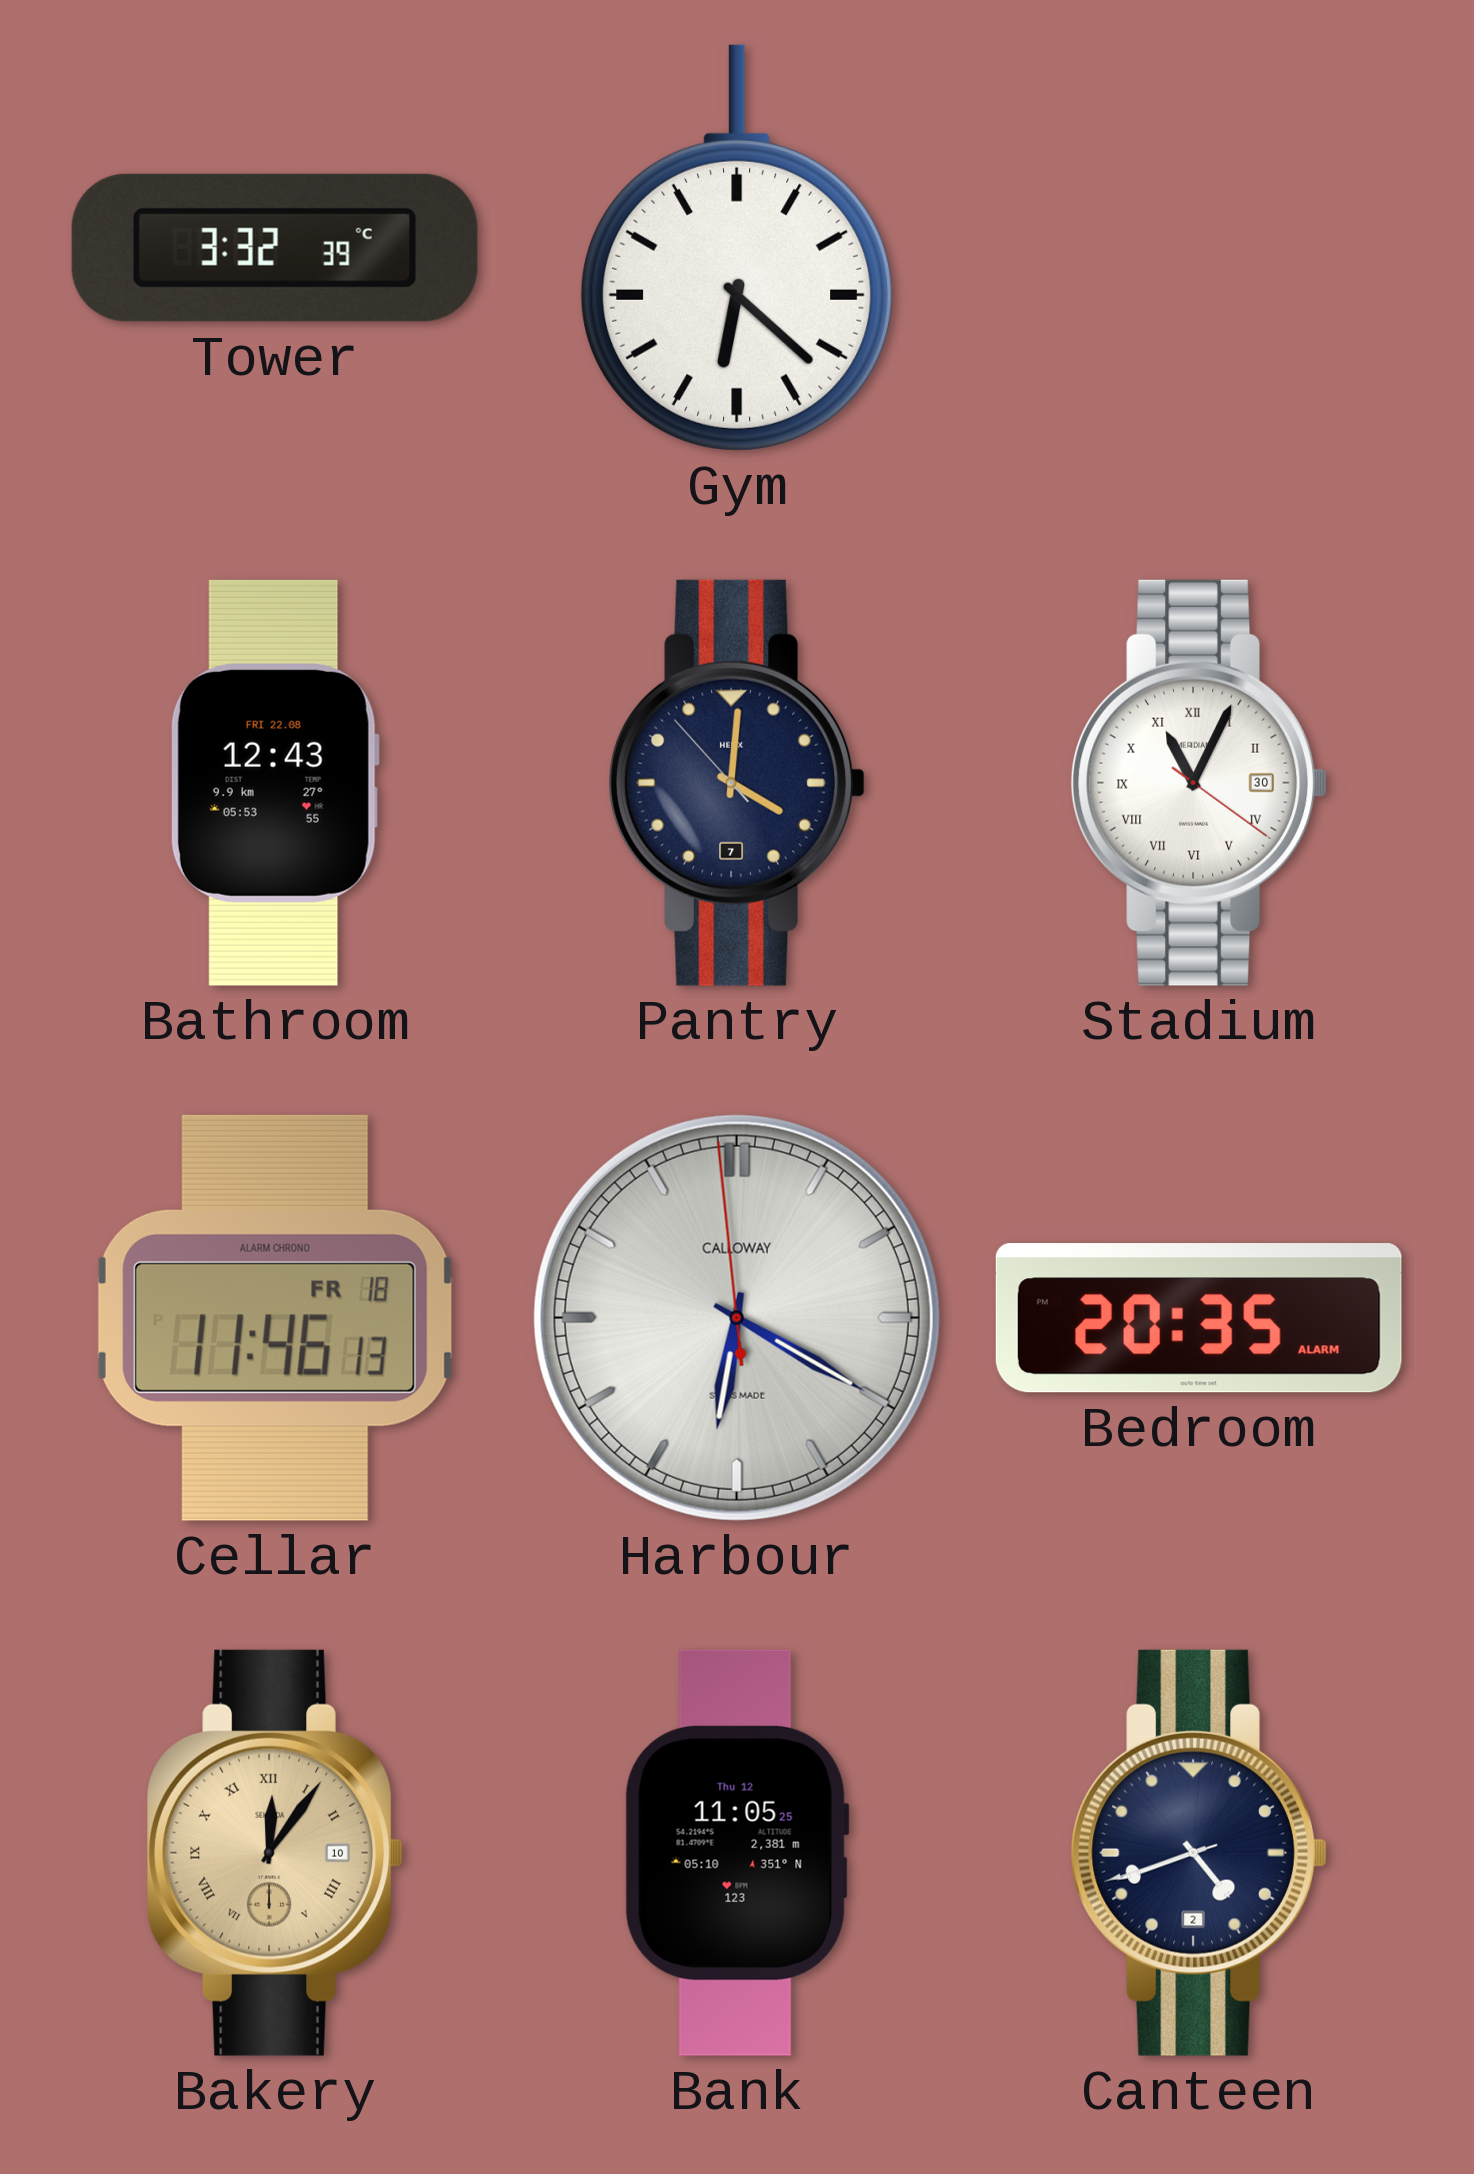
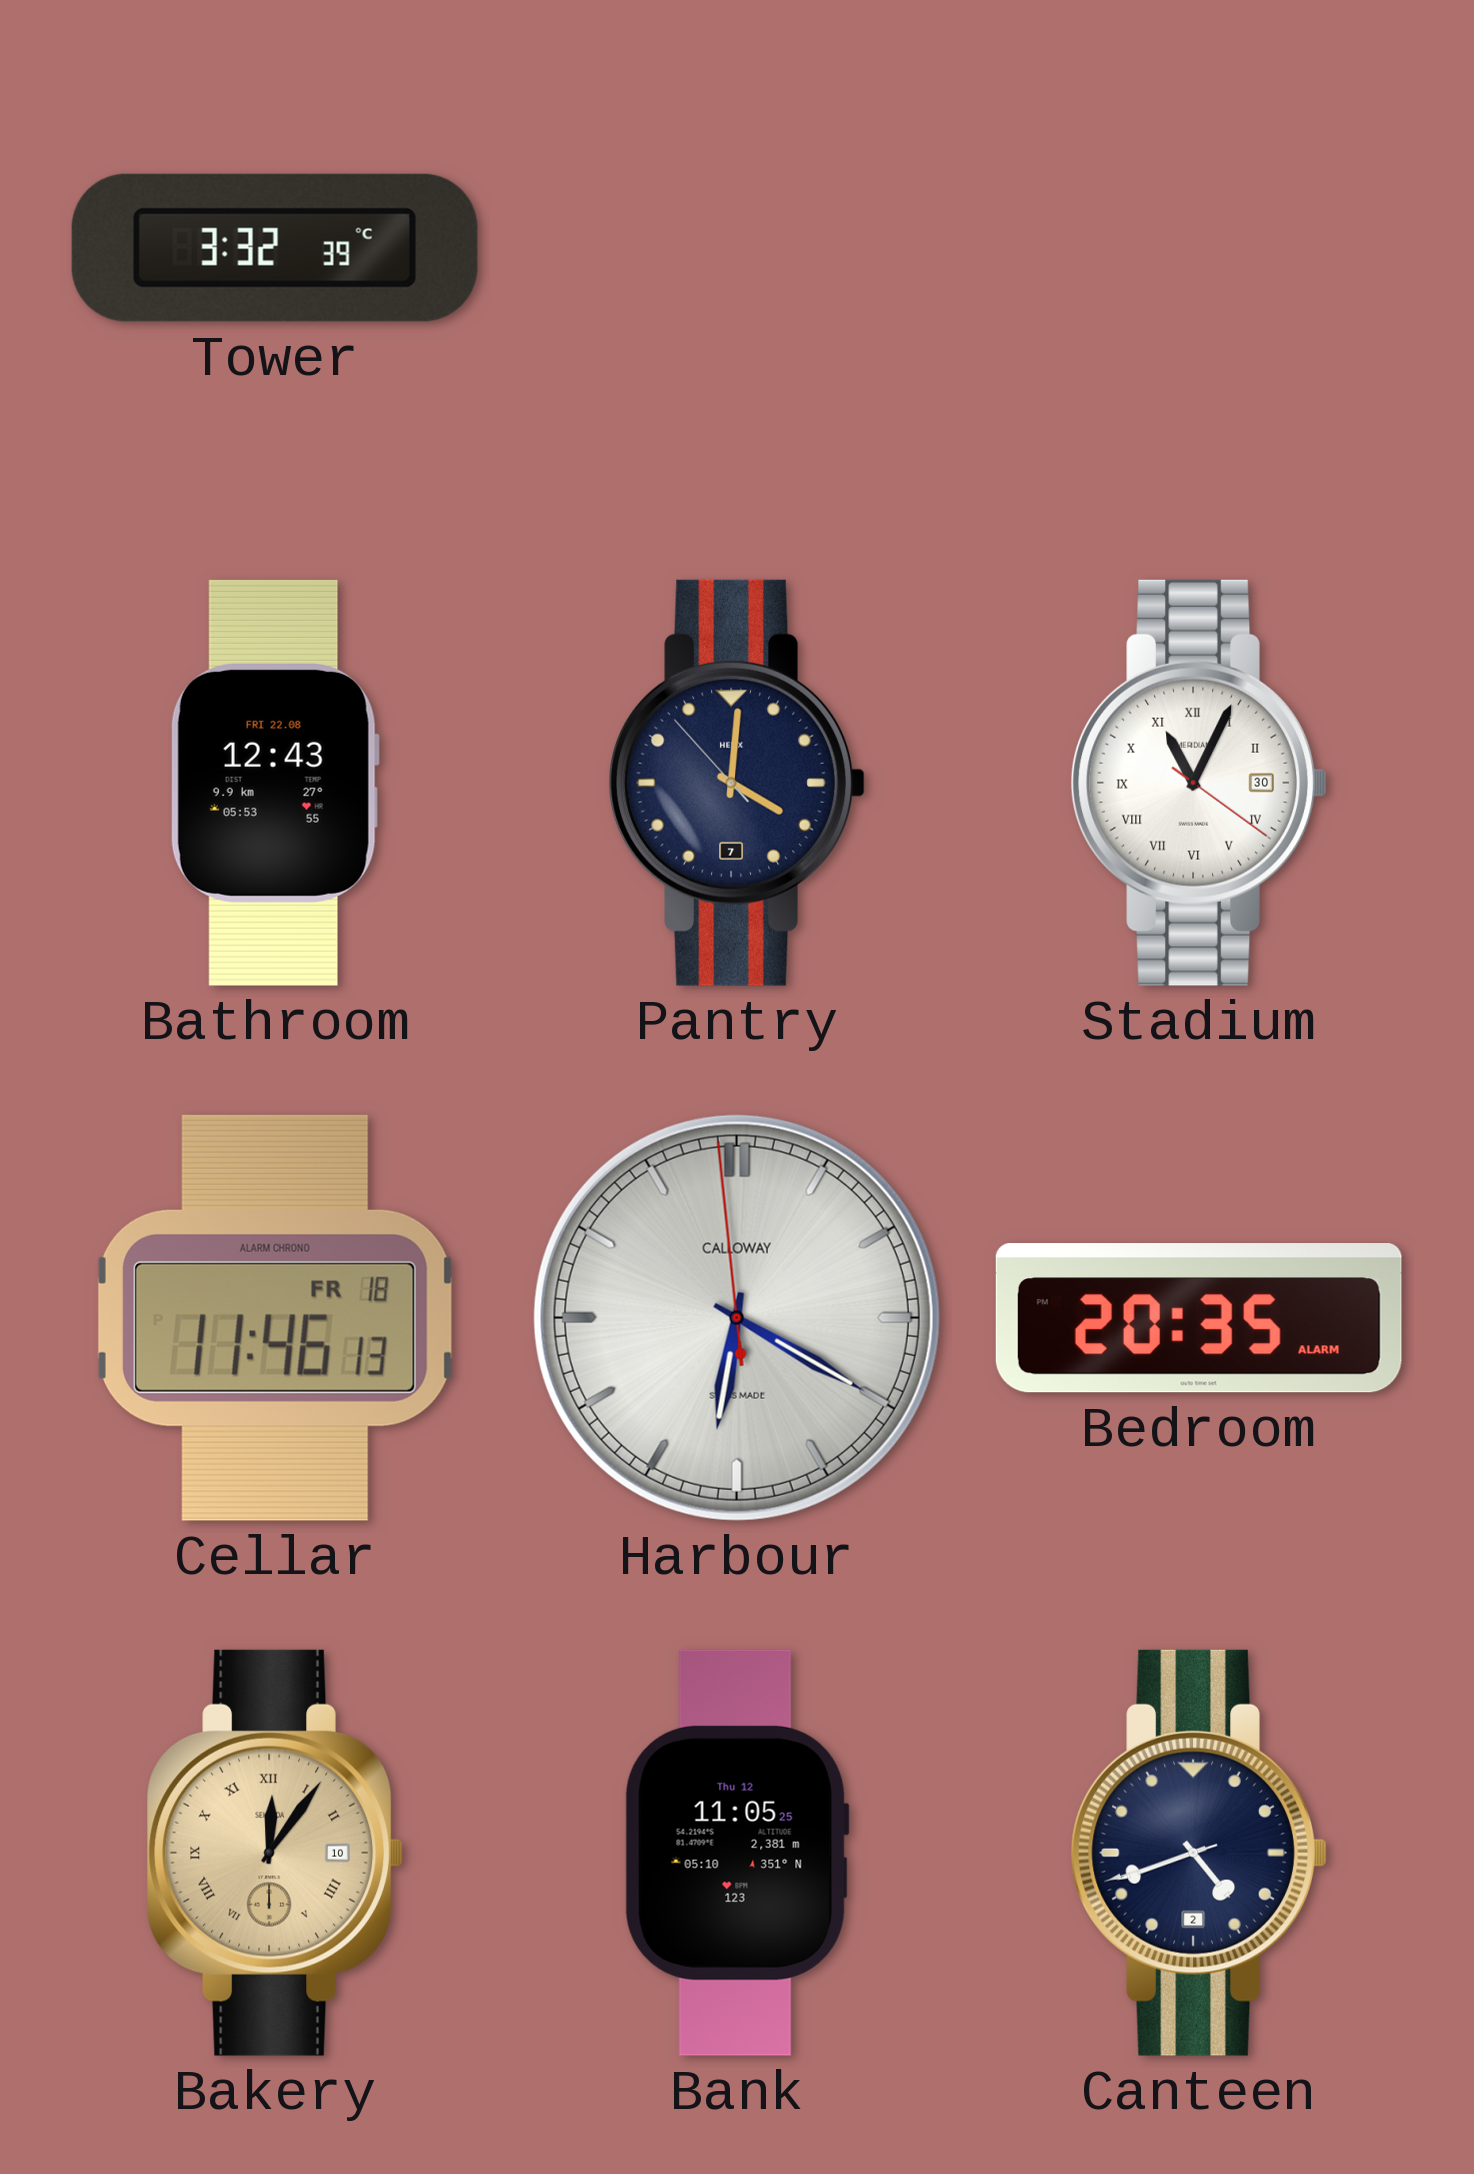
Gym: 6:22 -> none
